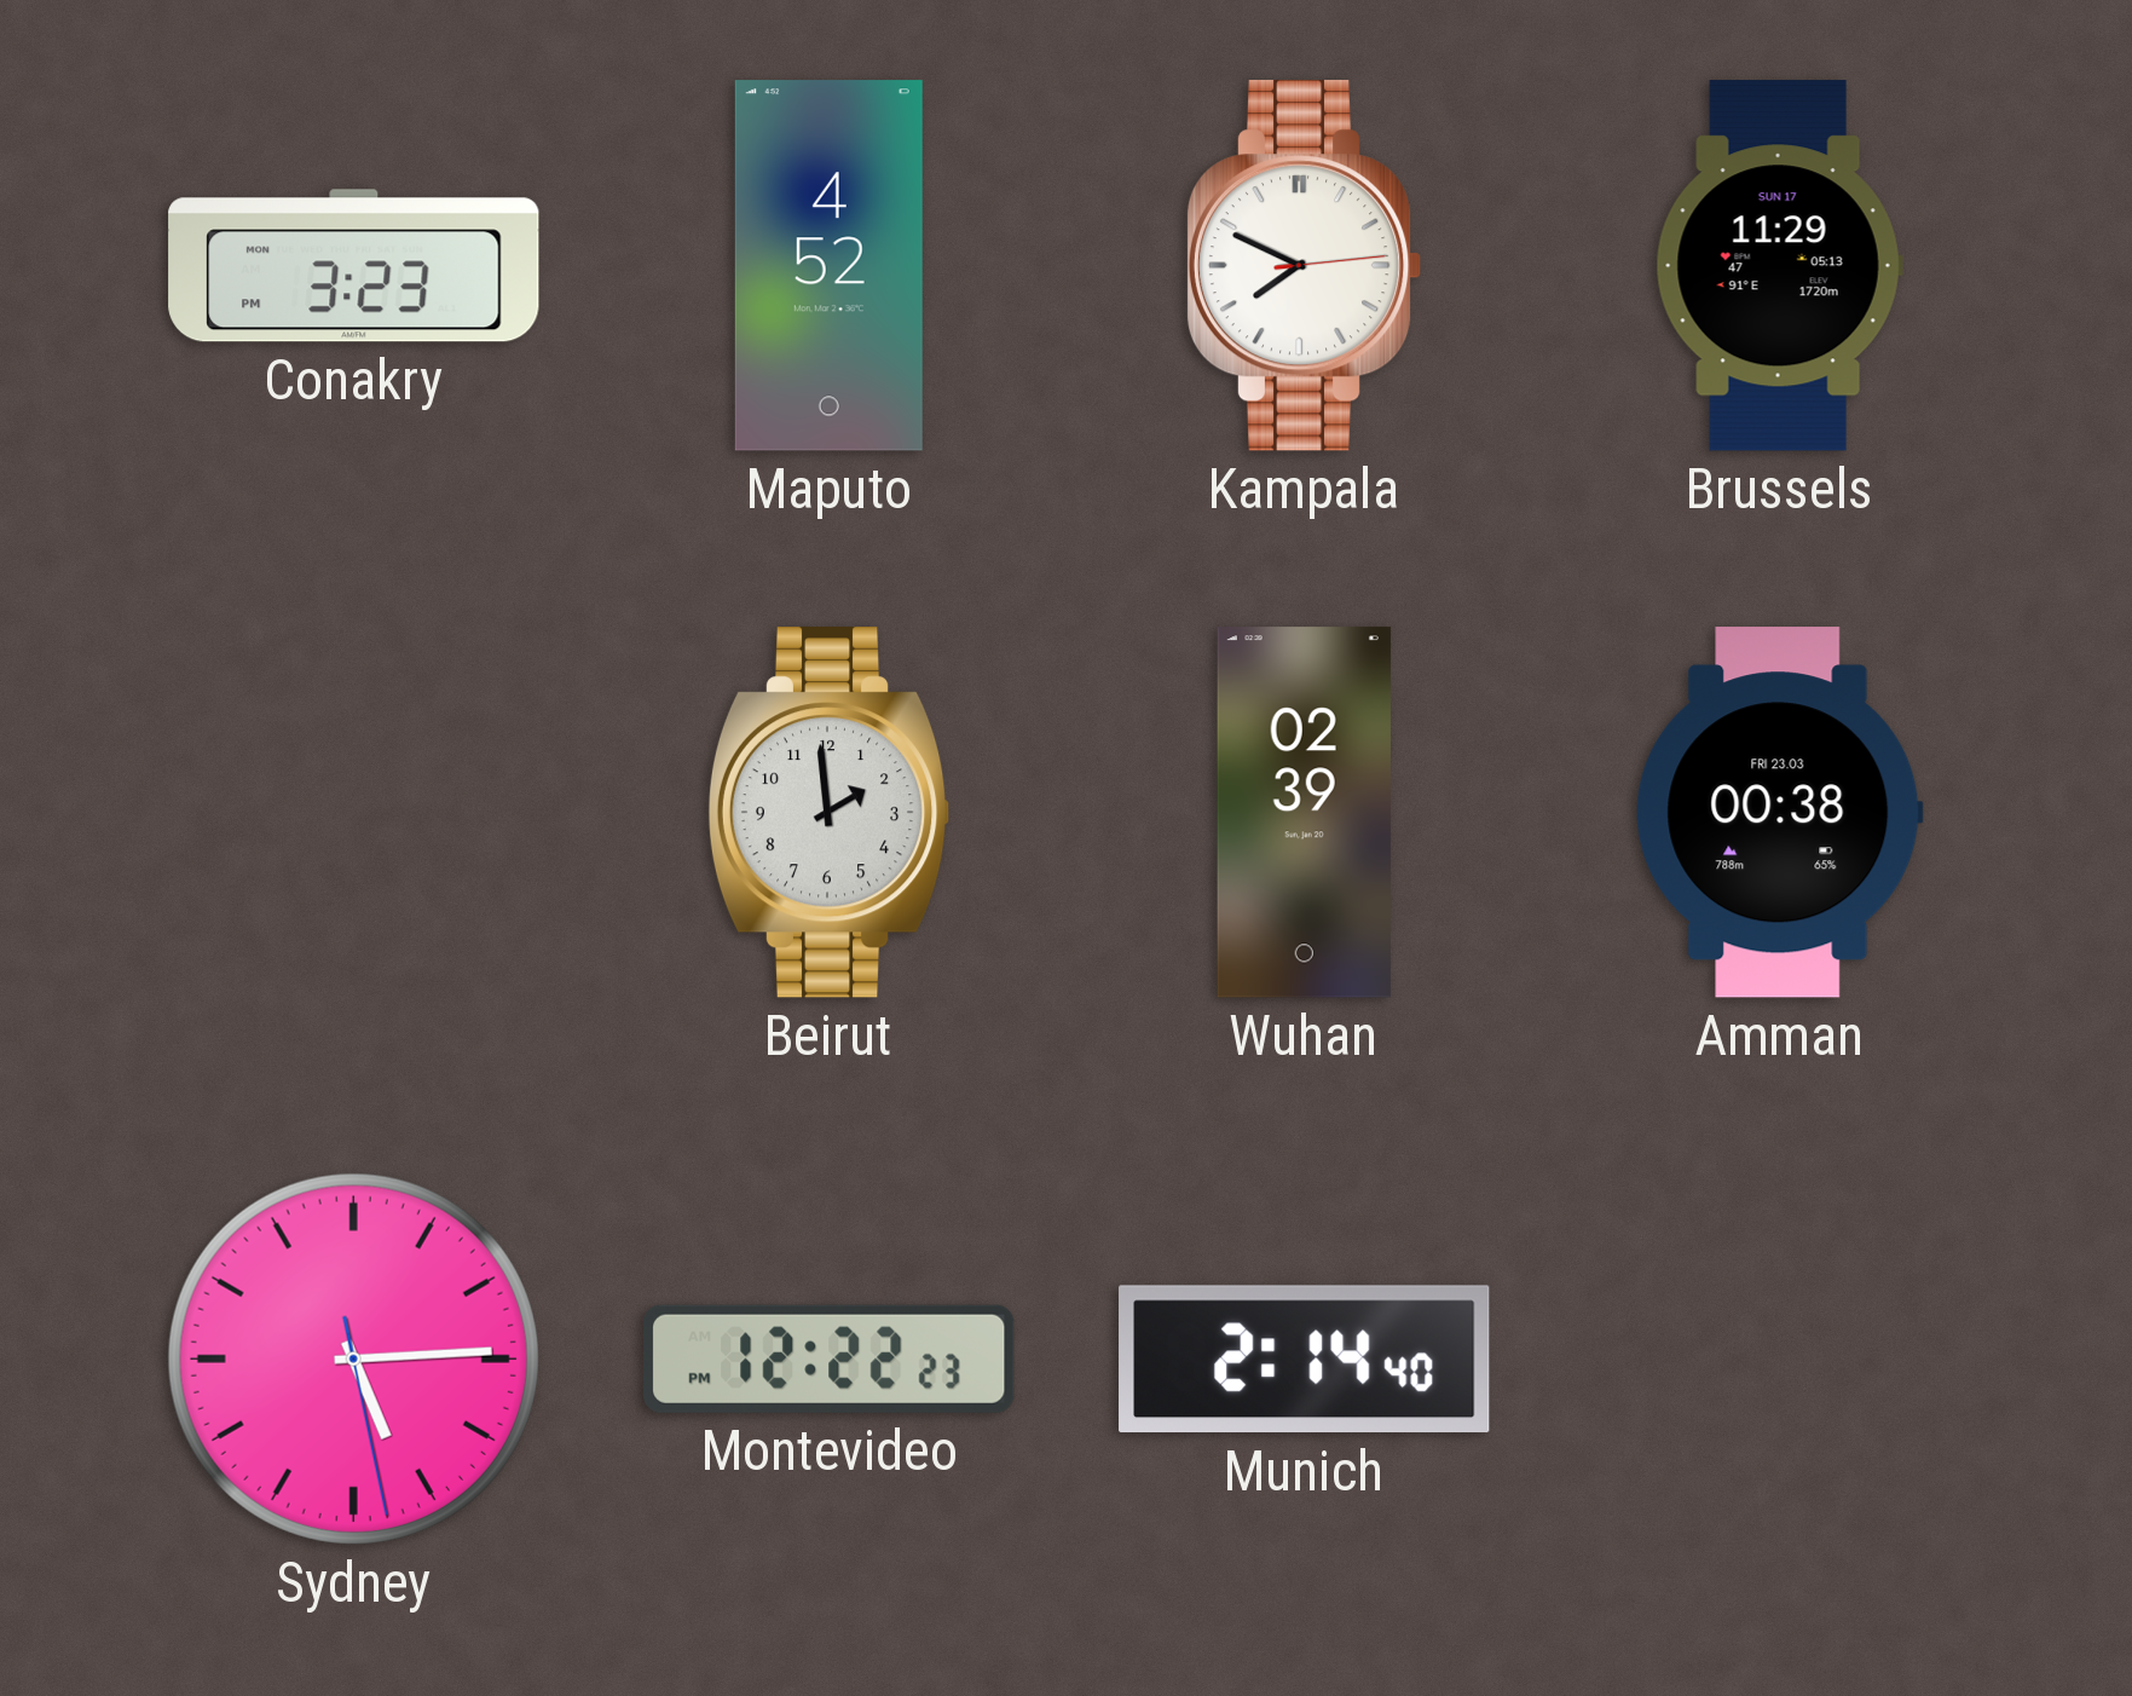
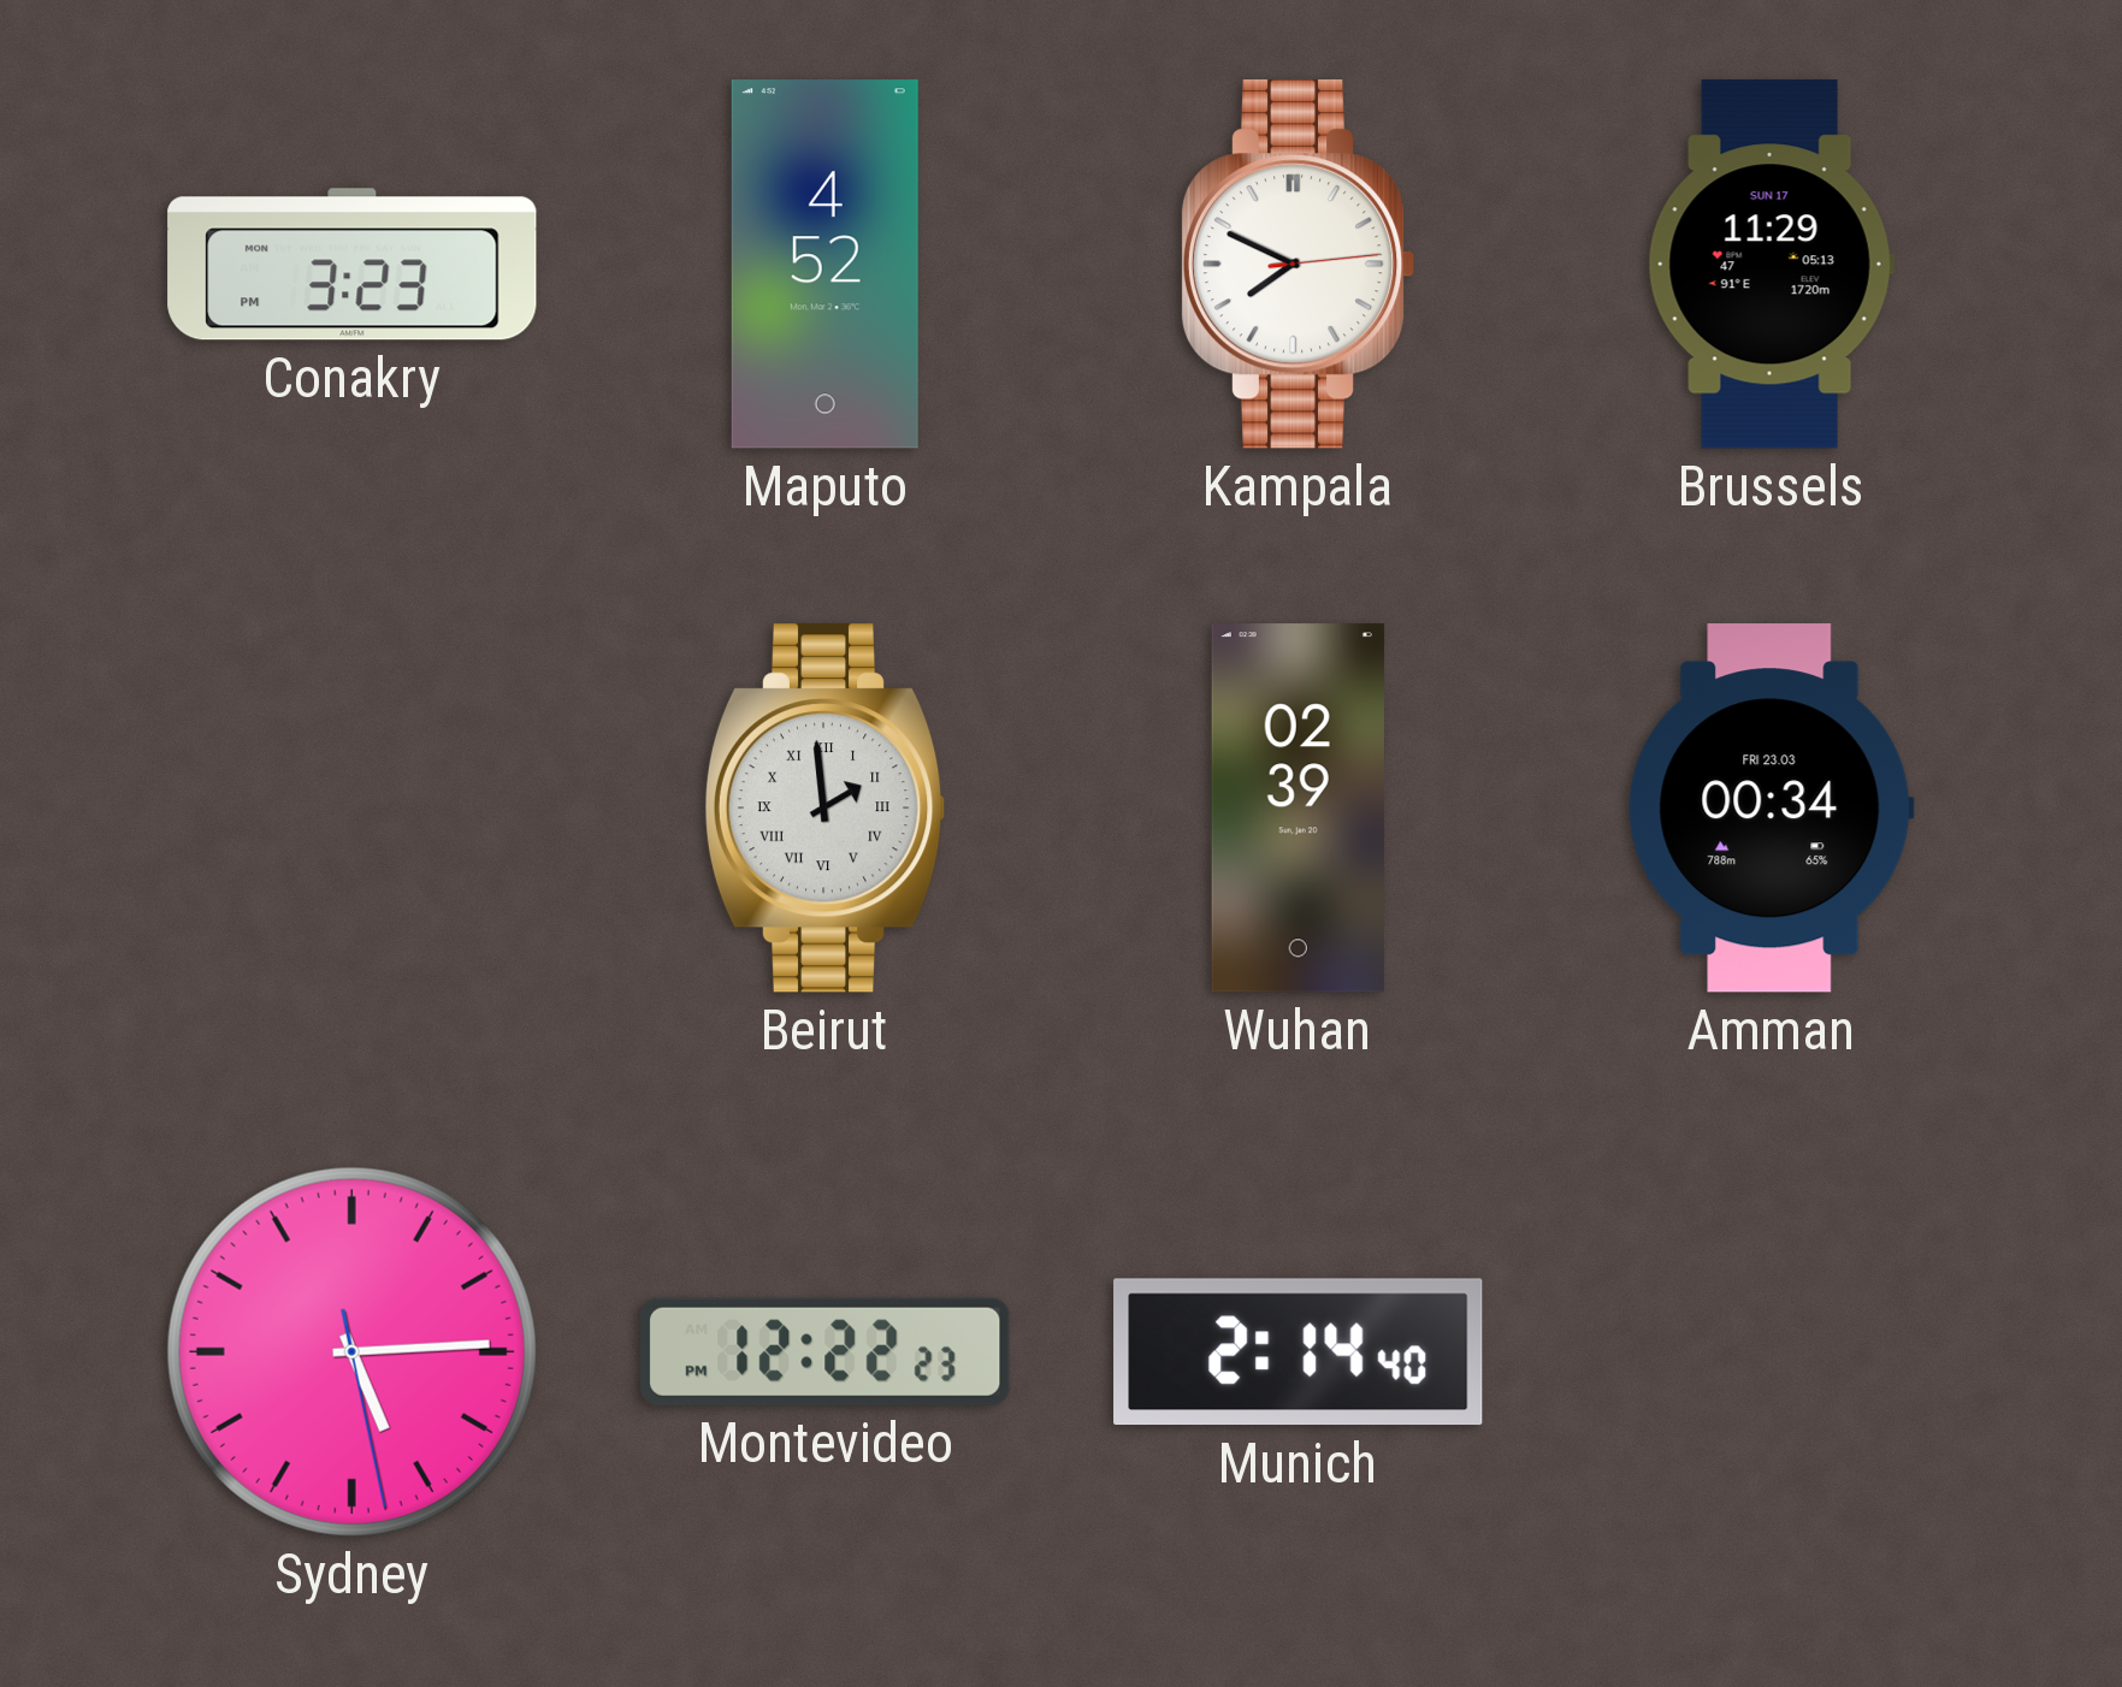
Beirut numerals: Arabic -> Roman
Amman: 00:38 -> 00:34
